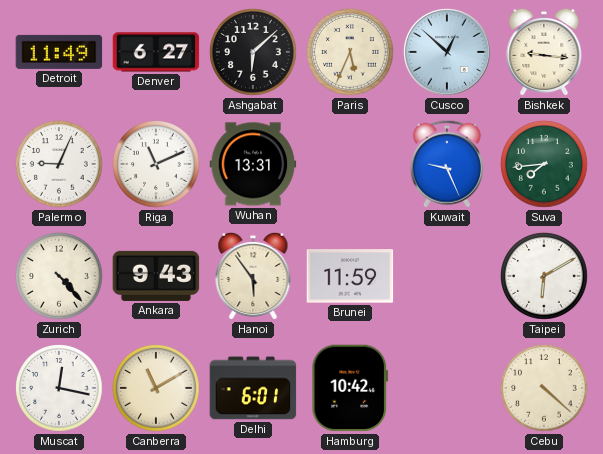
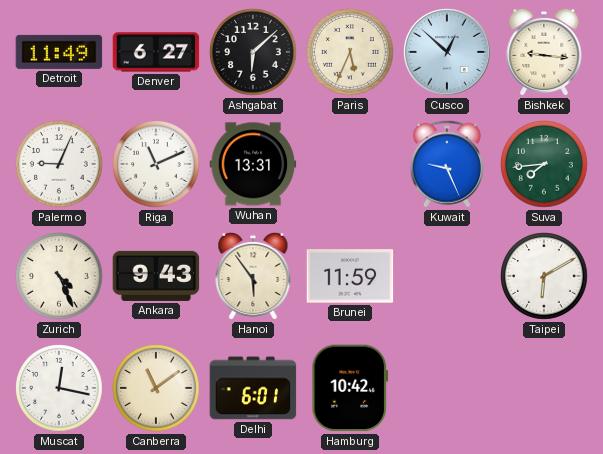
Zurich: 4:23 -> 4:26
Canberra: 11:10 -> 11:09
Cebu: 4:22 -> none
